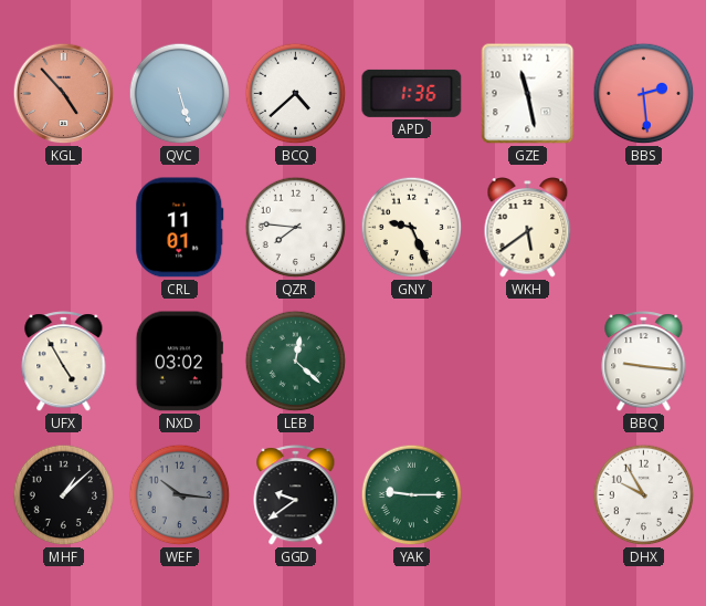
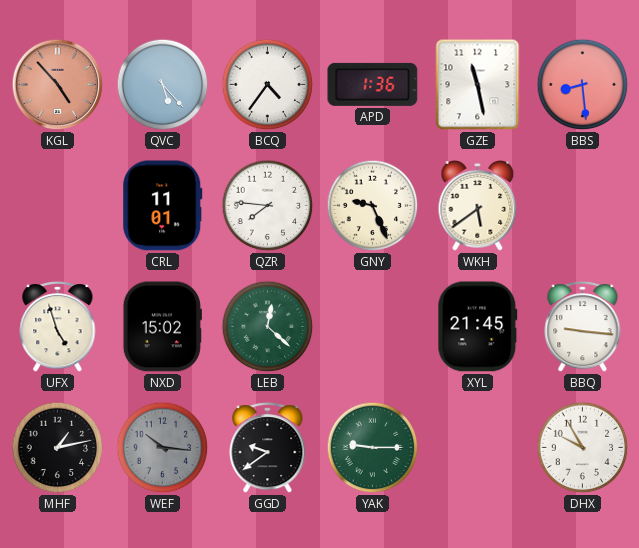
QVC: 5:27 -> 5:23
BCQ: 4:38 -> 4:36
BBS: 2:29 -> 8:29
UFX: 4:55 -> 4:57
NXD: 03:02 -> 15:02
XYL: none -> 21:45
MHF: 1:08 -> 1:13
